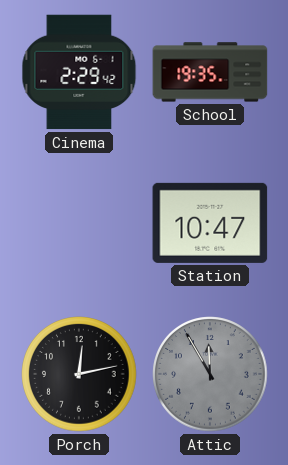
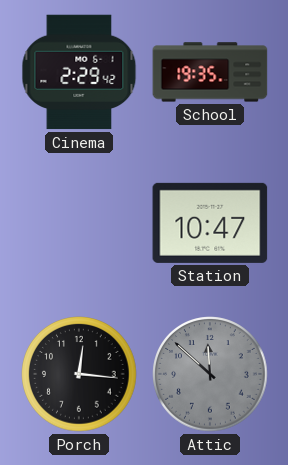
Porch: 12:13 -> 12:16
Attic: 11:55 -> 11:52
